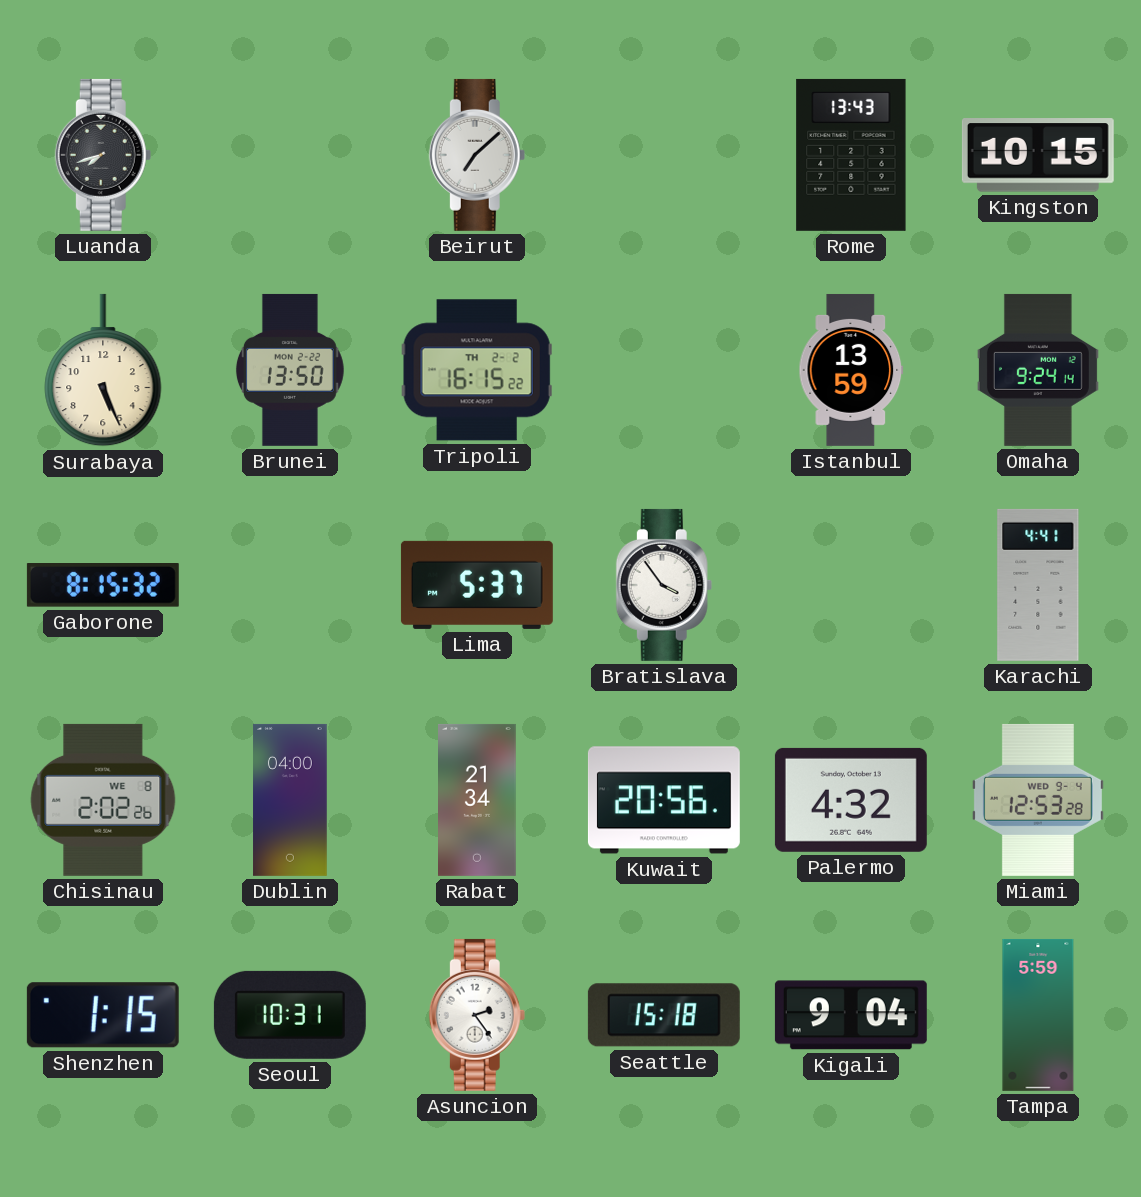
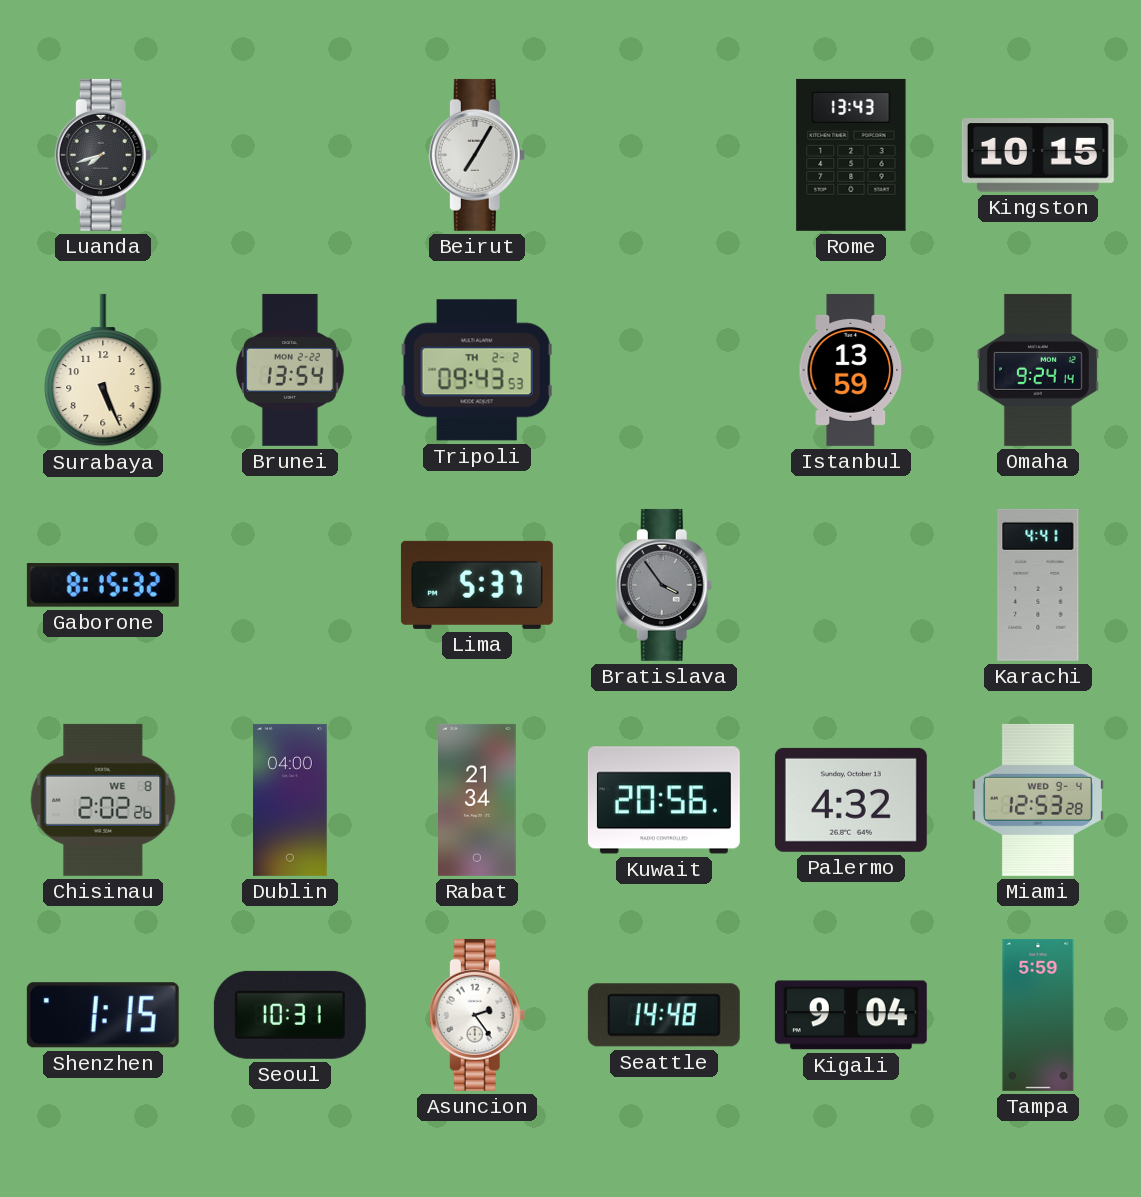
Beirut: 7:08 -> 7:05
Brunei: 13:50 -> 13:54
Tripoli: 16:15 -> 09:43
Bratislava dial: white -> grey
Seattle: 15:18 -> 14:48
